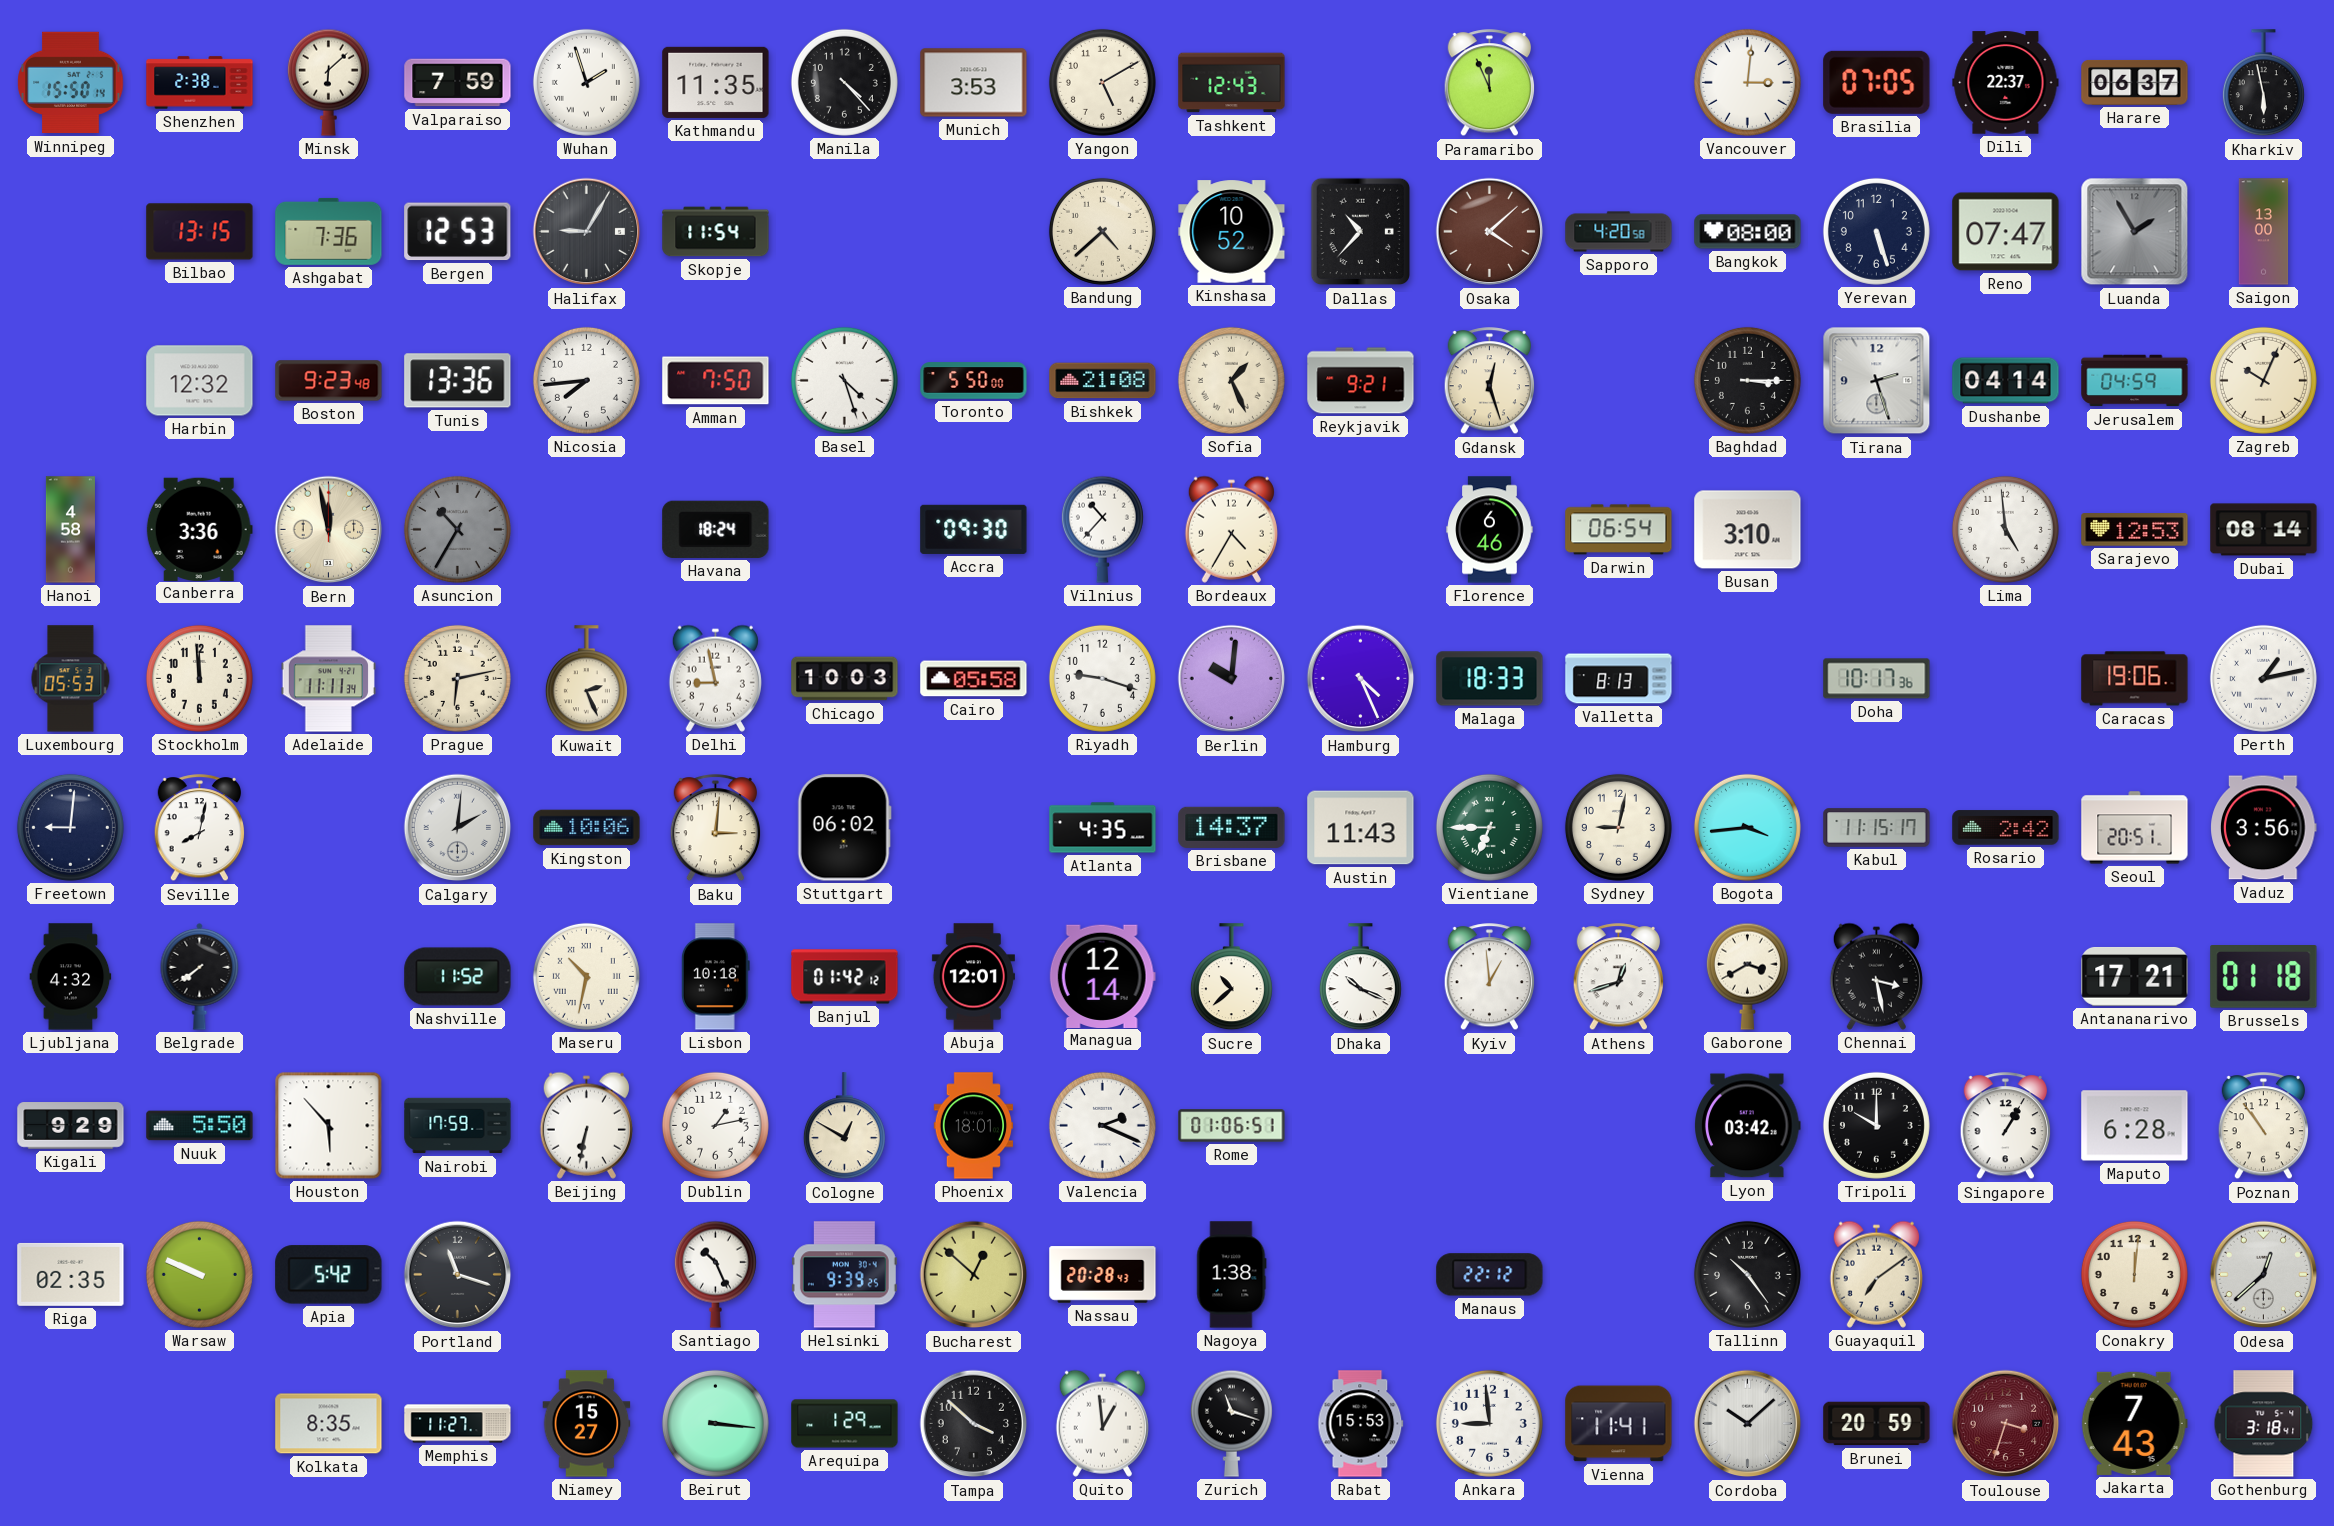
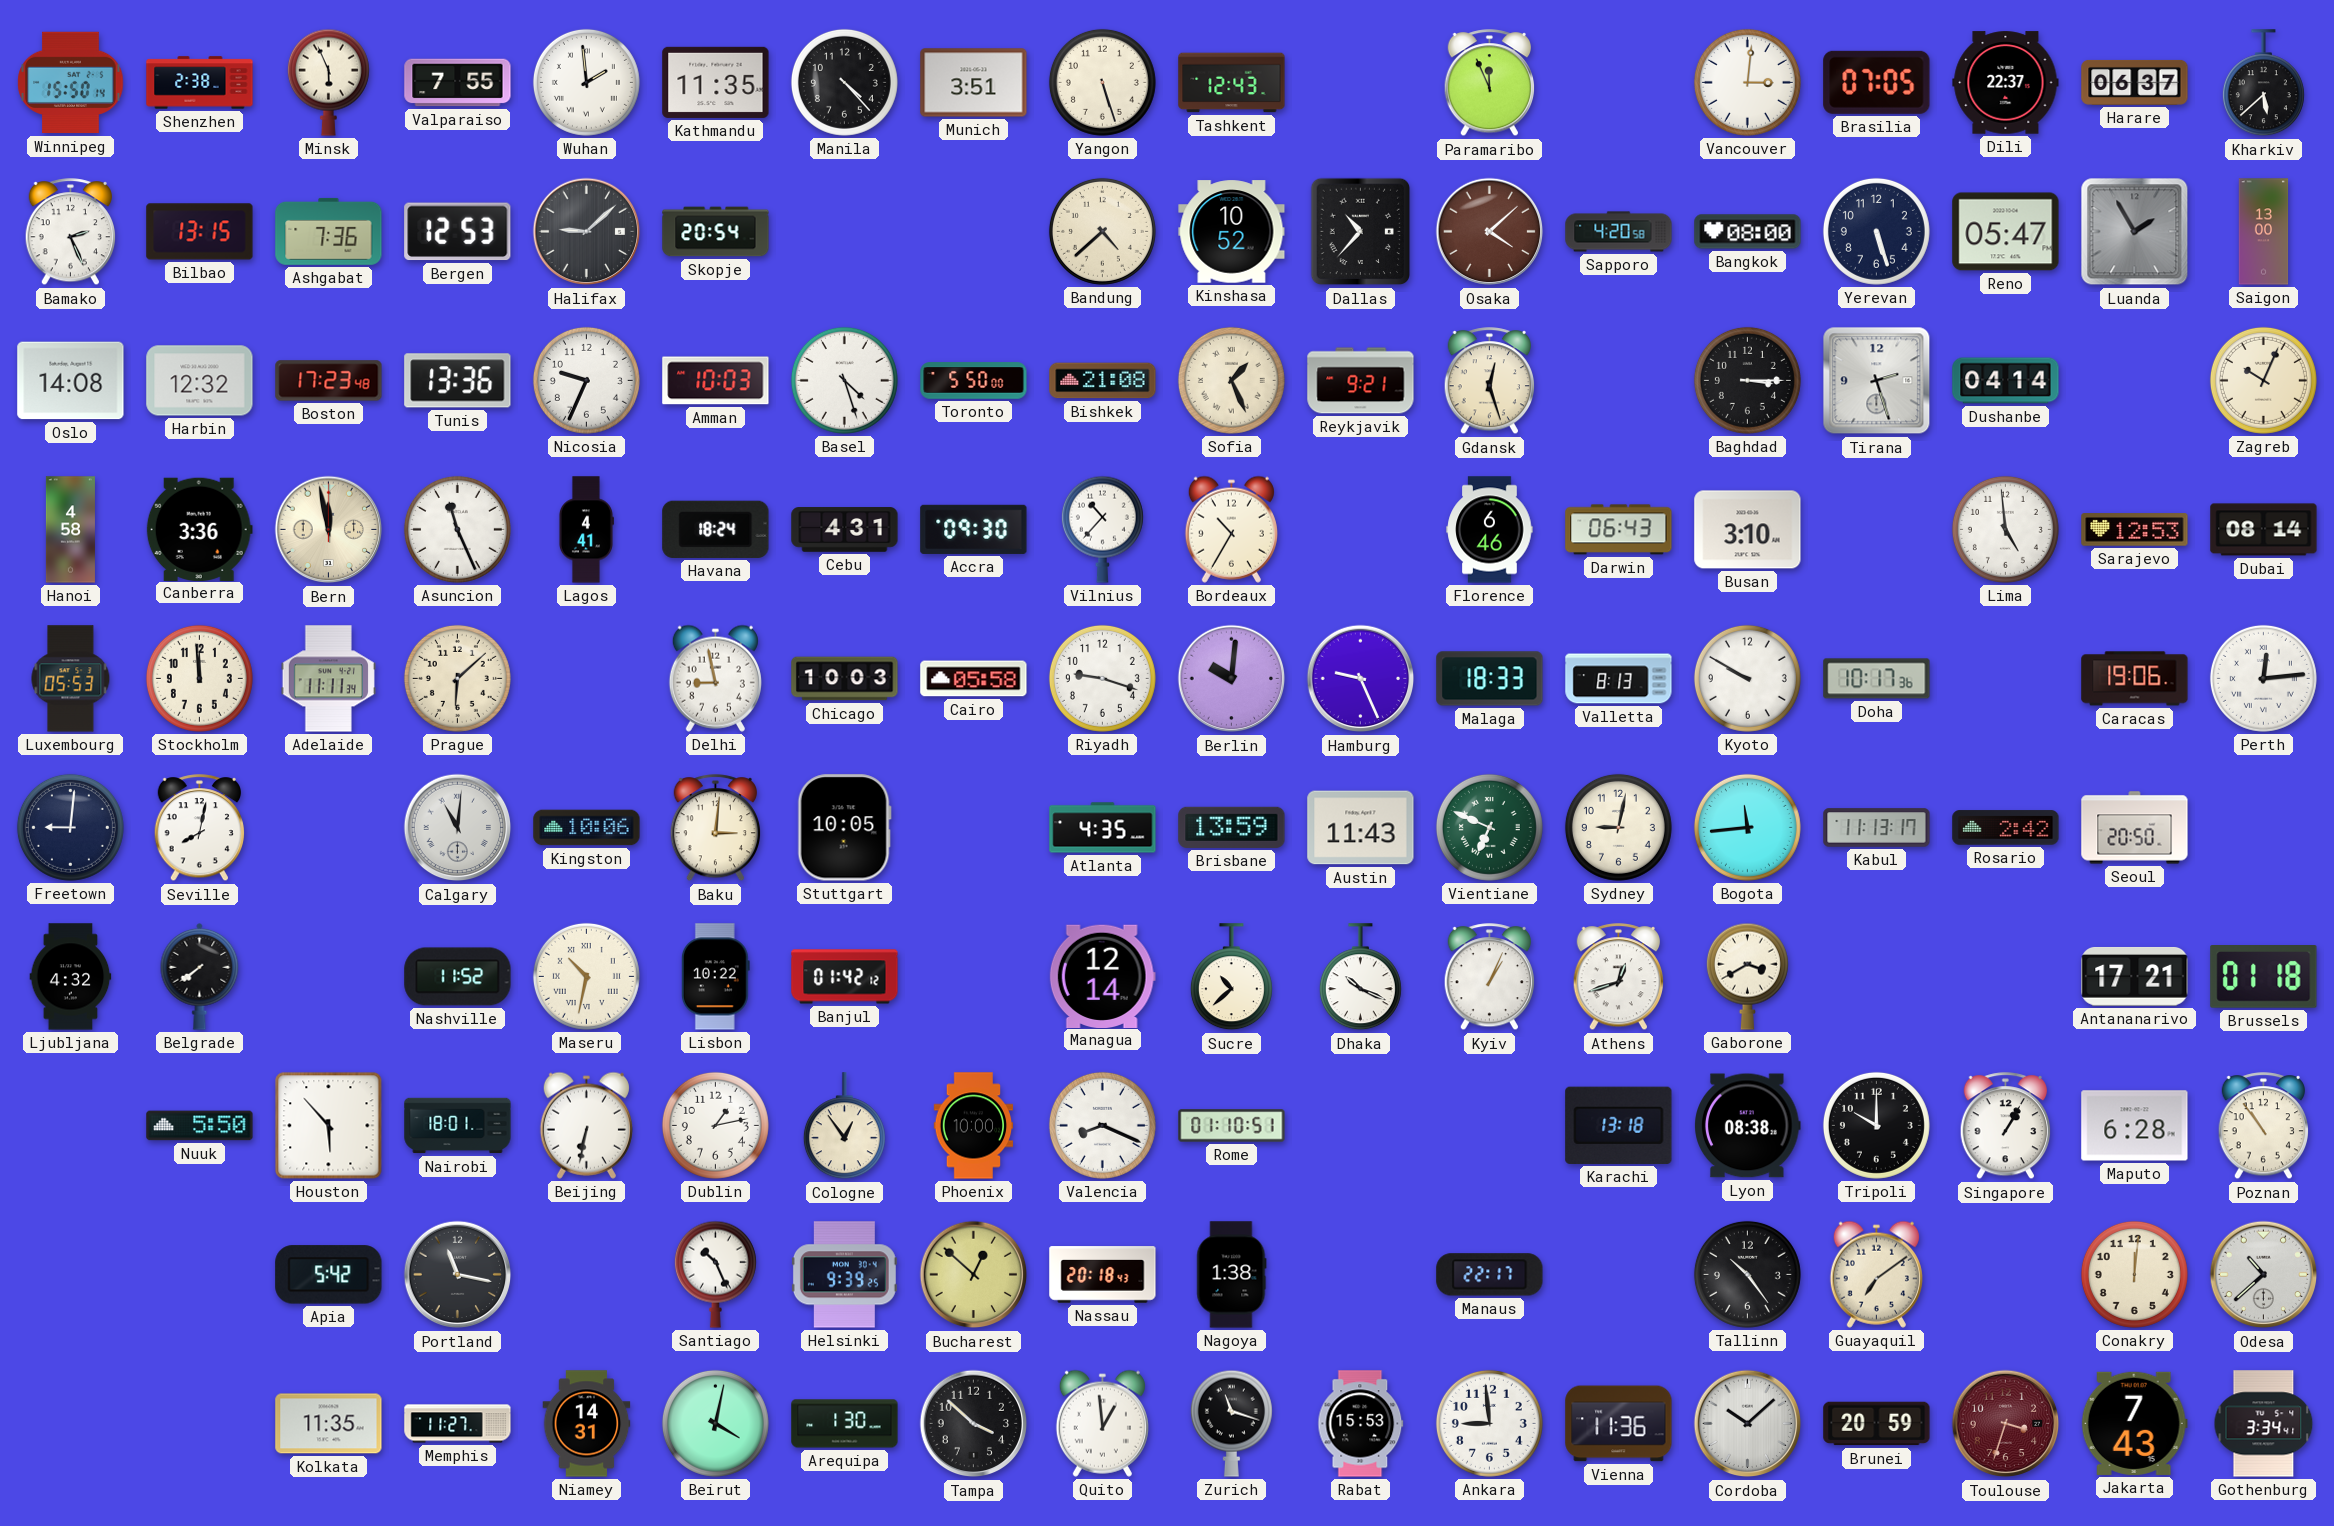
Minsk: 6:08 -> 5:56
Valparaiso: 7:59 -> 7:55
Wuhan: 1:57 -> 1:59
Munich: 3:53 -> 3:51
Yangon: 5:10 -> 5:27
Kharkiv: 5:58 -> 5:38
Bamako: none -> 2:26
Halifax: 9:05 -> 9:08
Skopje: 11:54 -> 20:54
Reno: 07:47 -> 05:47
Oslo: none -> 14:08
Boston: 9:23 -> 17:23
Nicosia: 7:44 -> 9:34
Amman: 7:50 -> 10:03
Jerusalem: 04:59 -> none
Asuncion: 10:35 -> 11:26
Asuncion dial: grey -> white
Lagos: none -> 4:41
Cebu: none -> 4:31
Bordeaux: 4:35 -> 10:35
Darwin: 06:54 -> 06:43
Prague: 6:13 -> 6:08
Kuwait: 2:26 -> none
Hamburg: 4:26 -> 9:26
Kyoto: none -> 9:50
Perth: 1:13 -> 12:14
Calgary: 2:01 -> 11:01
Stuttgart: 06:02 -> 10:05
Brisbane: 14:37 -> 13:59
Vientiane: 6:45 -> 6:49
Bogota: 3:44 -> 11:44
Kabul: 11:15 -> 11:13
Seoul: 20:51 -> 20:50
Vaduz: 3:56 -> none
Lisbon: 10:18 -> 10:22
Abuja: 12:01 -> none
Kyiv: 12:59 -> 1:04
Chennai: 3:28 -> none
Kigali: 9:29 -> none
Nairobi: 17:59 -> 18:01
Cologne: 12:50 -> 12:54
Phoenix: 18:01 -> 10:00
Valencia: 2:19 -> 8:19
Rome: 01:06 -> 01:10
Karachi: none -> 13:18
Lyon: 03:42 -> 08:38
Riga: 02:35 -> none
Warsaw: 9:49 -> none
Portland: 11:18 -> 11:17
Nassau: 20:28 -> 20:18
Manaus: 22:12 -> 22:17
Odesa: 12:38 -> 10:38
Kolkata: 8:35 -> 11:35
Niamey: 15:27 -> 14:31
Beirut: 3:16 -> 4:02
Arequipa: 1:29 -> 1:30
Vienna: 11:41 -> 11:36
Gothenburg: 3:18 -> 3:34
